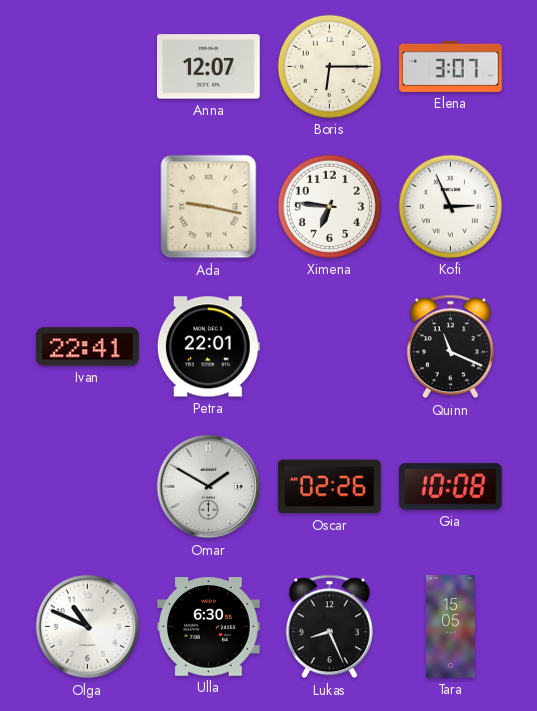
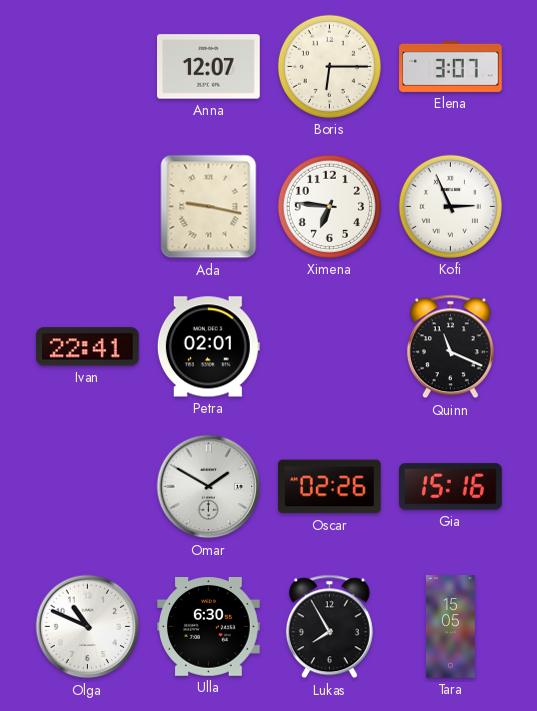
Petra: 22:01 -> 02:01
Gia: 10:08 -> 15:16
Lukas: 8:26 -> 7:55
